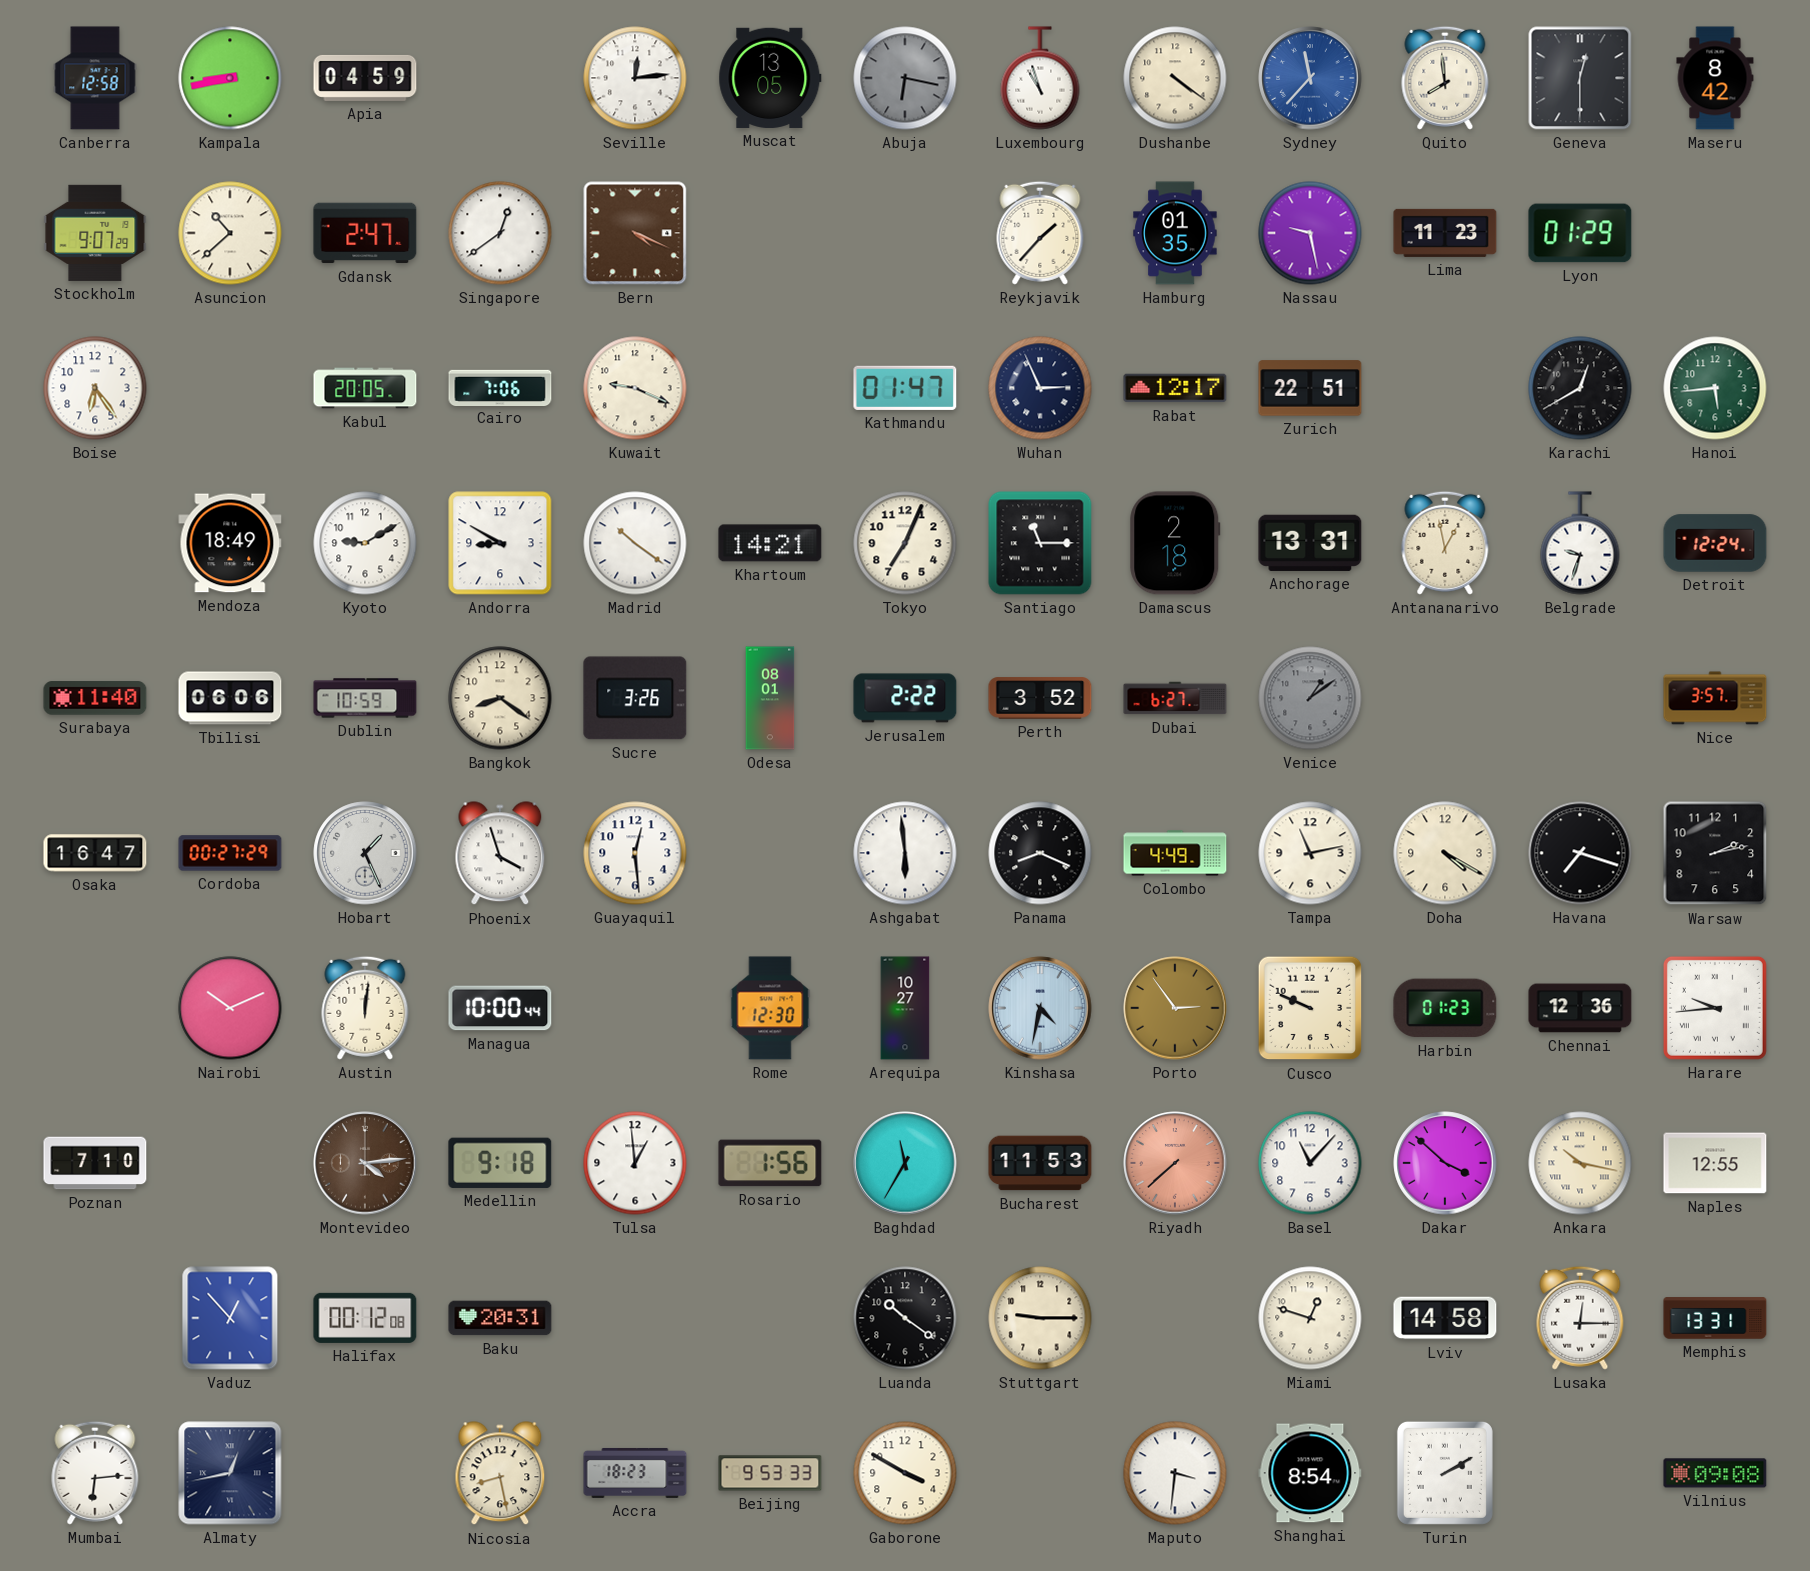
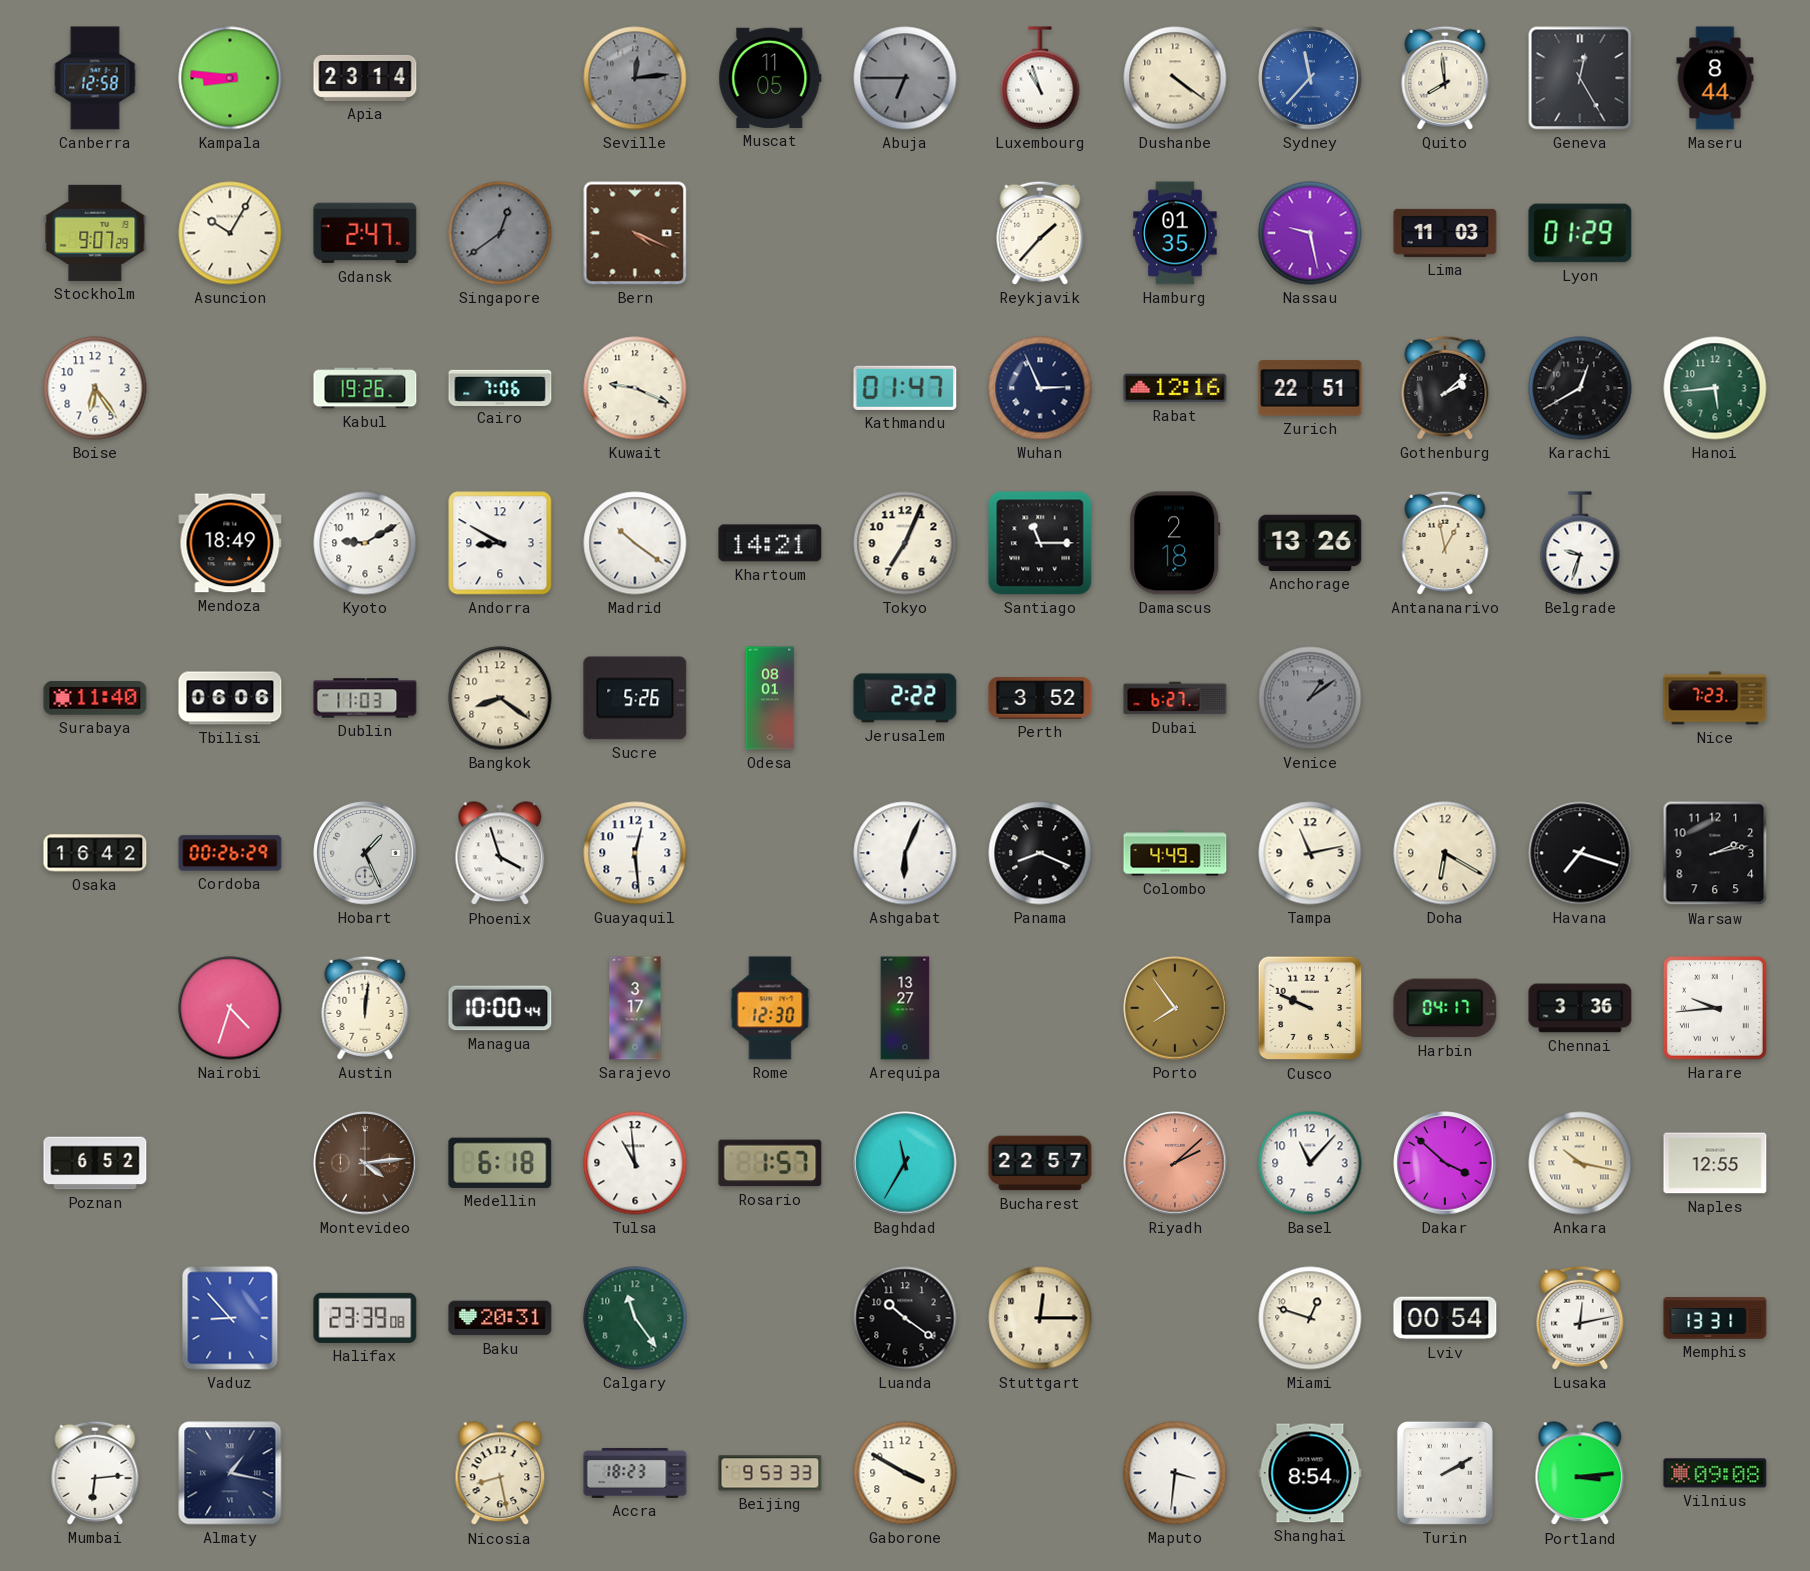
Kampala: 8:43 -> 8:46
Apia: 04:59 -> 23:14
Seville dial: white -> grey
Muscat: 13:05 -> 11:05
Abuja: 6:17 -> 6:45
Geneva: 12:30 -> 12:25
Maseru: 8:42 -> 8:44
Asuncion: 10:38 -> 10:05
Singapore dial: white -> grey
Lima: 11:23 -> 11:03
Kabul: 20:05 -> 19:26
Rabat: 12:17 -> 12:16
Gothenburg: none -> 2:08
Anchorage: 13:31 -> 13:26
Detroit: 12:24 -> none
Dublin: 10:59 -> 11:03
Sucre: 3:26 -> 5:26
Nice: 3:57 -> 7:23
Osaka: 16:47 -> 16:42
Cordoba: 00:27 -> 00:26
Ashgabat: 5:59 -> 6:04
Doha: 4:20 -> 6:20
Nairobi: 10:11 -> 4:33
Sarajevo: none -> 3:17
Arequipa: 10:27 -> 13:27
Kinshasa: 4:32 -> none
Porto: 2:54 -> 7:54
Harbin: 01:23 -> 04:17
Chennai: 12:36 -> 3:36
Poznan: 7:10 -> 6:52
Medellin: 9:18 -> 6:18
Tulsa: 12:59 -> 10:59
Rosario: 1:56 -> 1:57
Bucharest: 11:53 -> 22:57
Riyadh: 7:38 -> 2:08
Vaduz: 12:53 -> 8:53
Halifax: 00:12 -> 23:39
Calgary: none -> 11:24
Stuttgart: 9:15 -> 12:15
Lviv: 14:58 -> 00:54
Lusaka: 12:15 -> 12:13
Almaty: 12:43 -> 1:17
Portland: none -> 3:14
